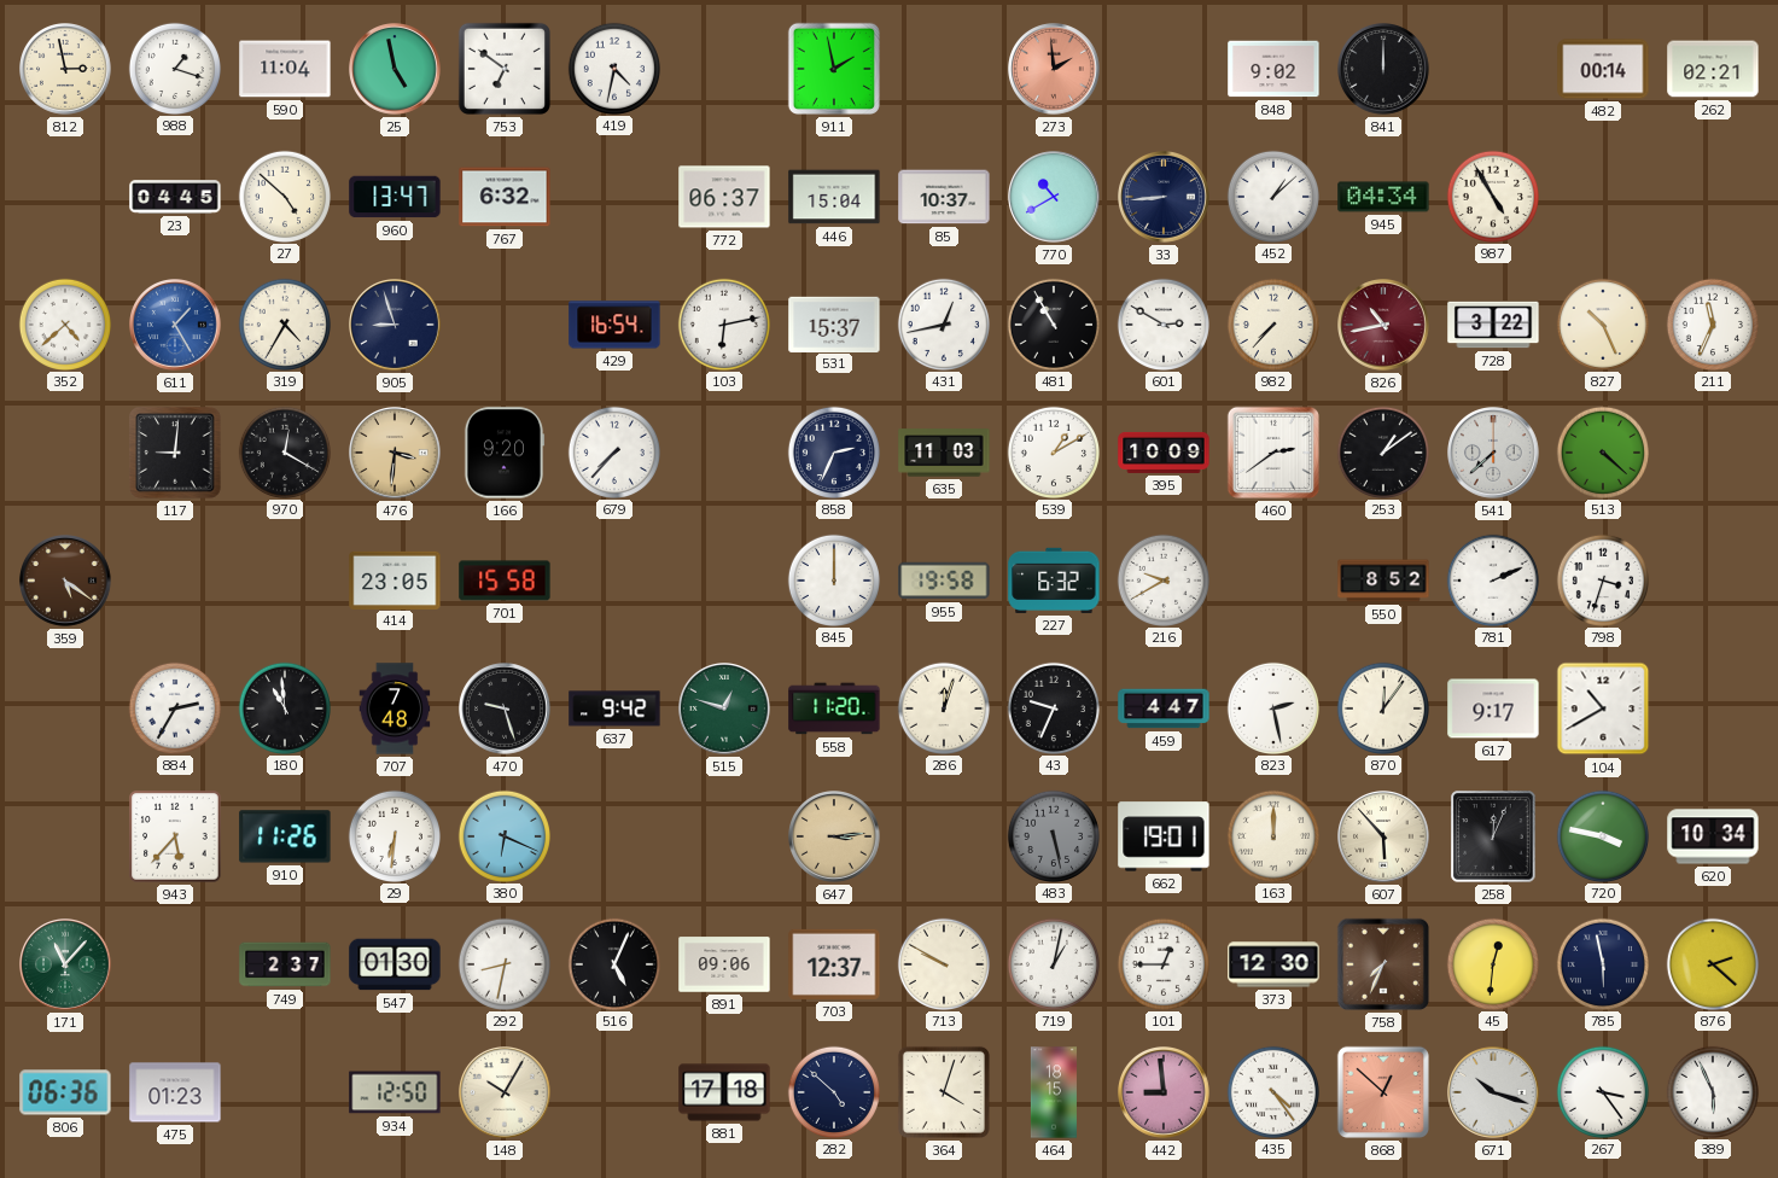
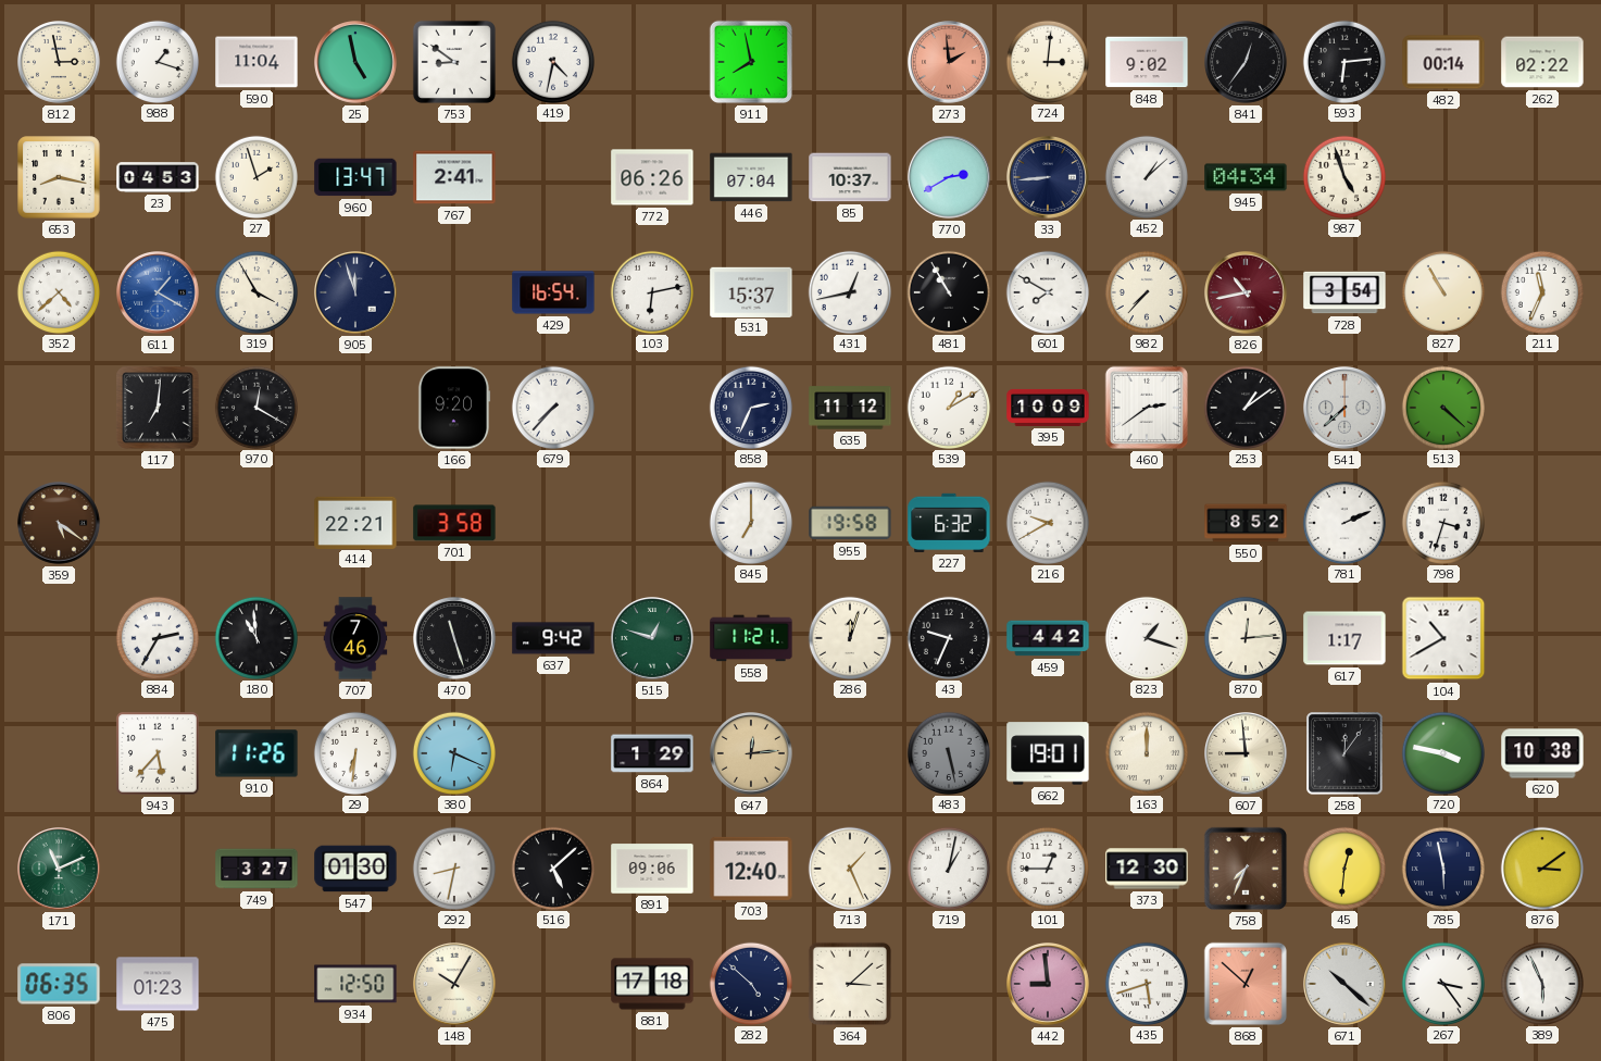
753: 6:51 -> 8:51
911: 1:58 -> 7:58
724: none -> 3:01
841: 12:00 -> 12:36
593: none -> 6:14
262: 02:21 -> 02:22
653: none -> 8:17
23: 04:45 -> 04:53
27: 4:52 -> 1:57
767: 6:32 -> 2:41
772: 06:37 -> 06:26
446: 15:04 -> 07:04
770: 10:40 -> 2:40
987: 4:55 -> 4:57
611: 1:25 -> 1:20
319: 4:35 -> 3:55
905: 8:57 -> 11:57
601: 2:50 -> 7:50
728: 3:22 -> 3:54
827: 10:26 -> 10:55
117: 9:01 -> 7:01
476: 3:31 -> none
635: 11:03 -> 11:12
414: 23:05 -> 22:21
701: 15:58 -> 3:58
845: 12:00 -> 7:00
707: 7:48 -> 7:46
470: 9:27 -> 11:27
558: 11:20 -> 11:21
459: 4:47 -> 4:42
823: 2:28 -> 1:18
870: 12:06 -> 12:14
617: 9:17 -> 1:17
864: none -> 1:29
647: 3:14 -> 12:14
607: 5:53 -> 8:59
258: 12:04 -> 12:06
620: 10:34 -> 10:38
171: 11:07 -> 11:11
749: 2:37 -> 3:27
516: 5:04 -> 5:08
703: 12:37 -> 12:40
713: 9:50 -> 1:26
876: 2:22 -> 3:09
806: 06:36 -> 06:35
364: 4:03 -> 3:08
464: 18:15 -> none
435: 4:24 -> 5:42
671: 10:18 -> 10:22
